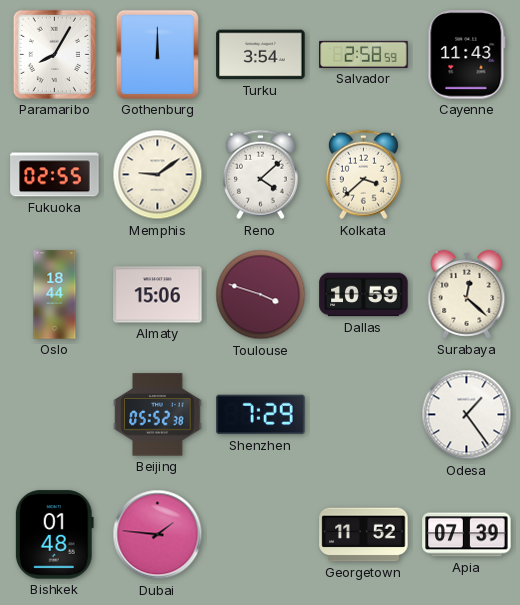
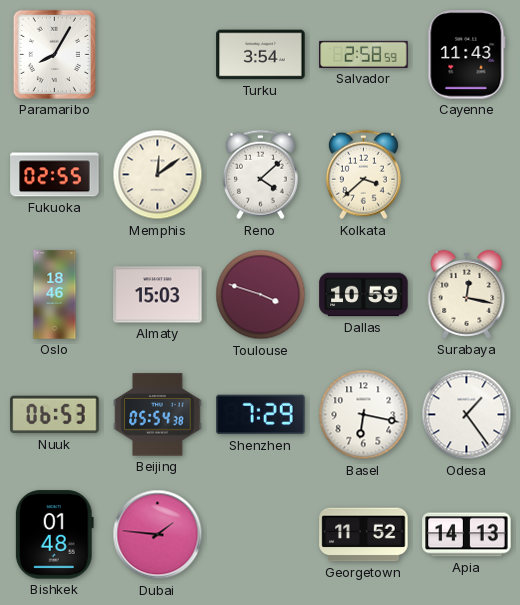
Gothenburg: 12:00 -> none
Memphis: 9:09 -> 12:09
Oslo: 18:44 -> 18:46
Almaty: 15:06 -> 15:03
Surabaya: 12:22 -> 12:17
Nuuk: none -> 06:53
Beijing: 05:52 -> 05:54
Basel: none -> 6:17
Apia: 07:39 -> 14:13
